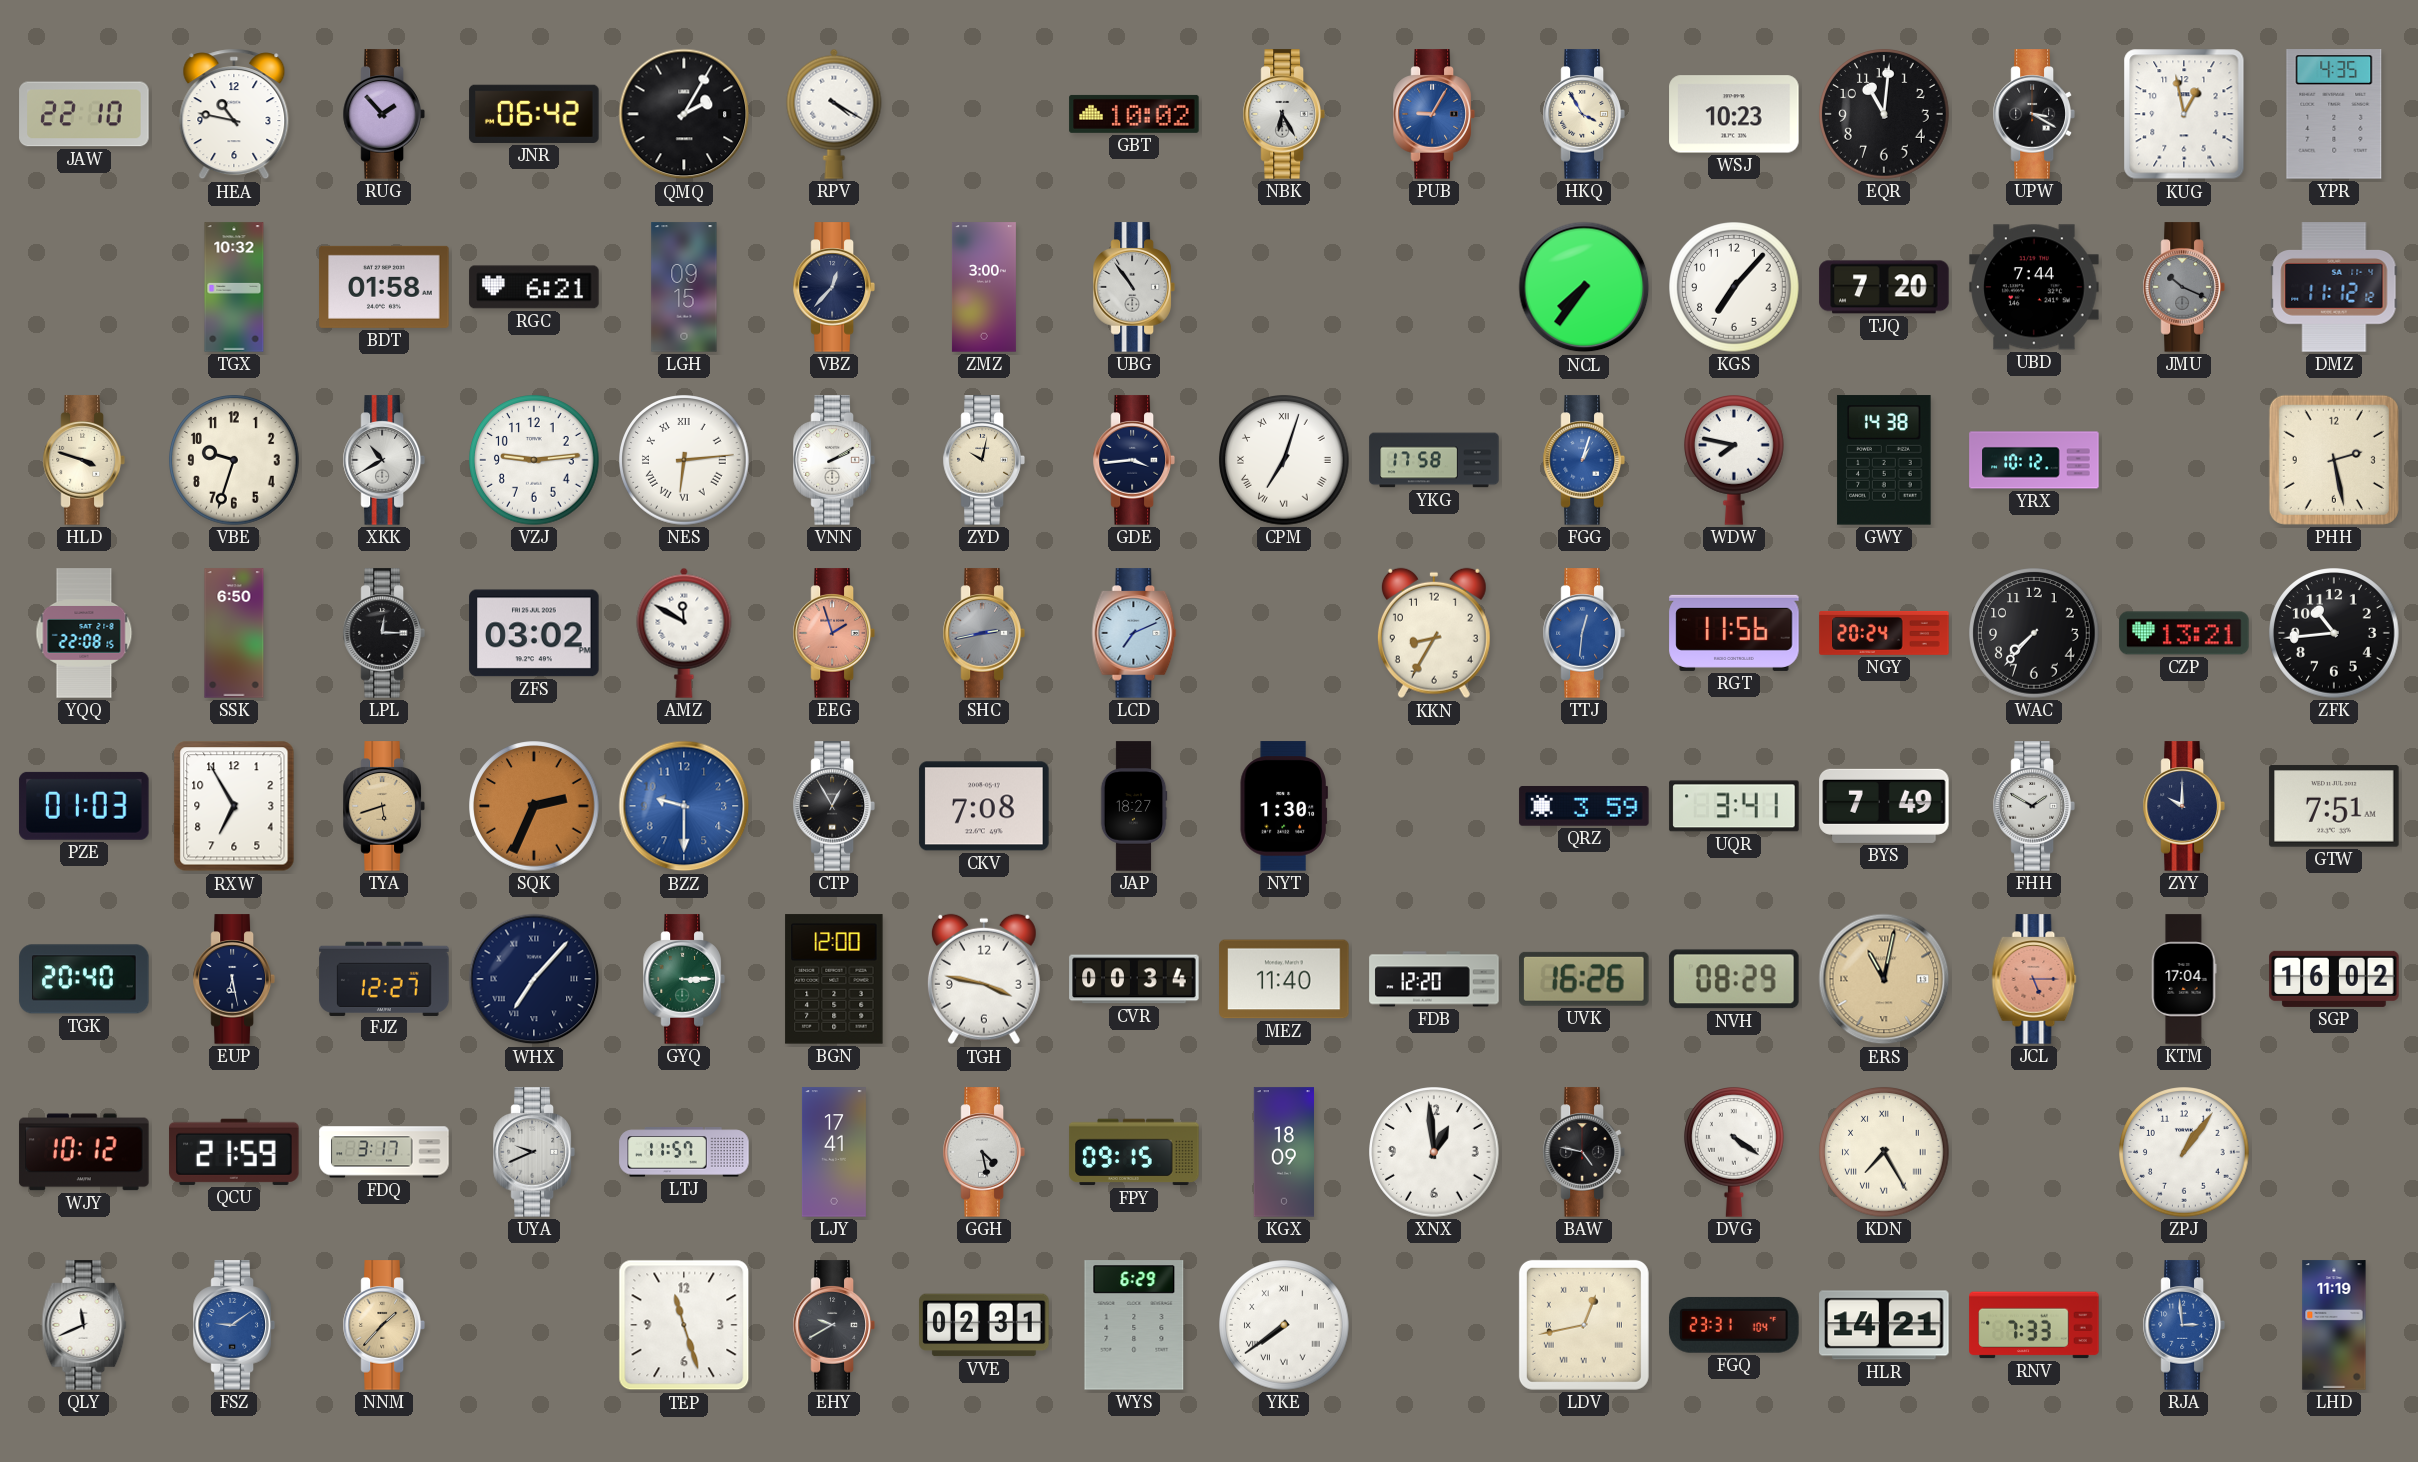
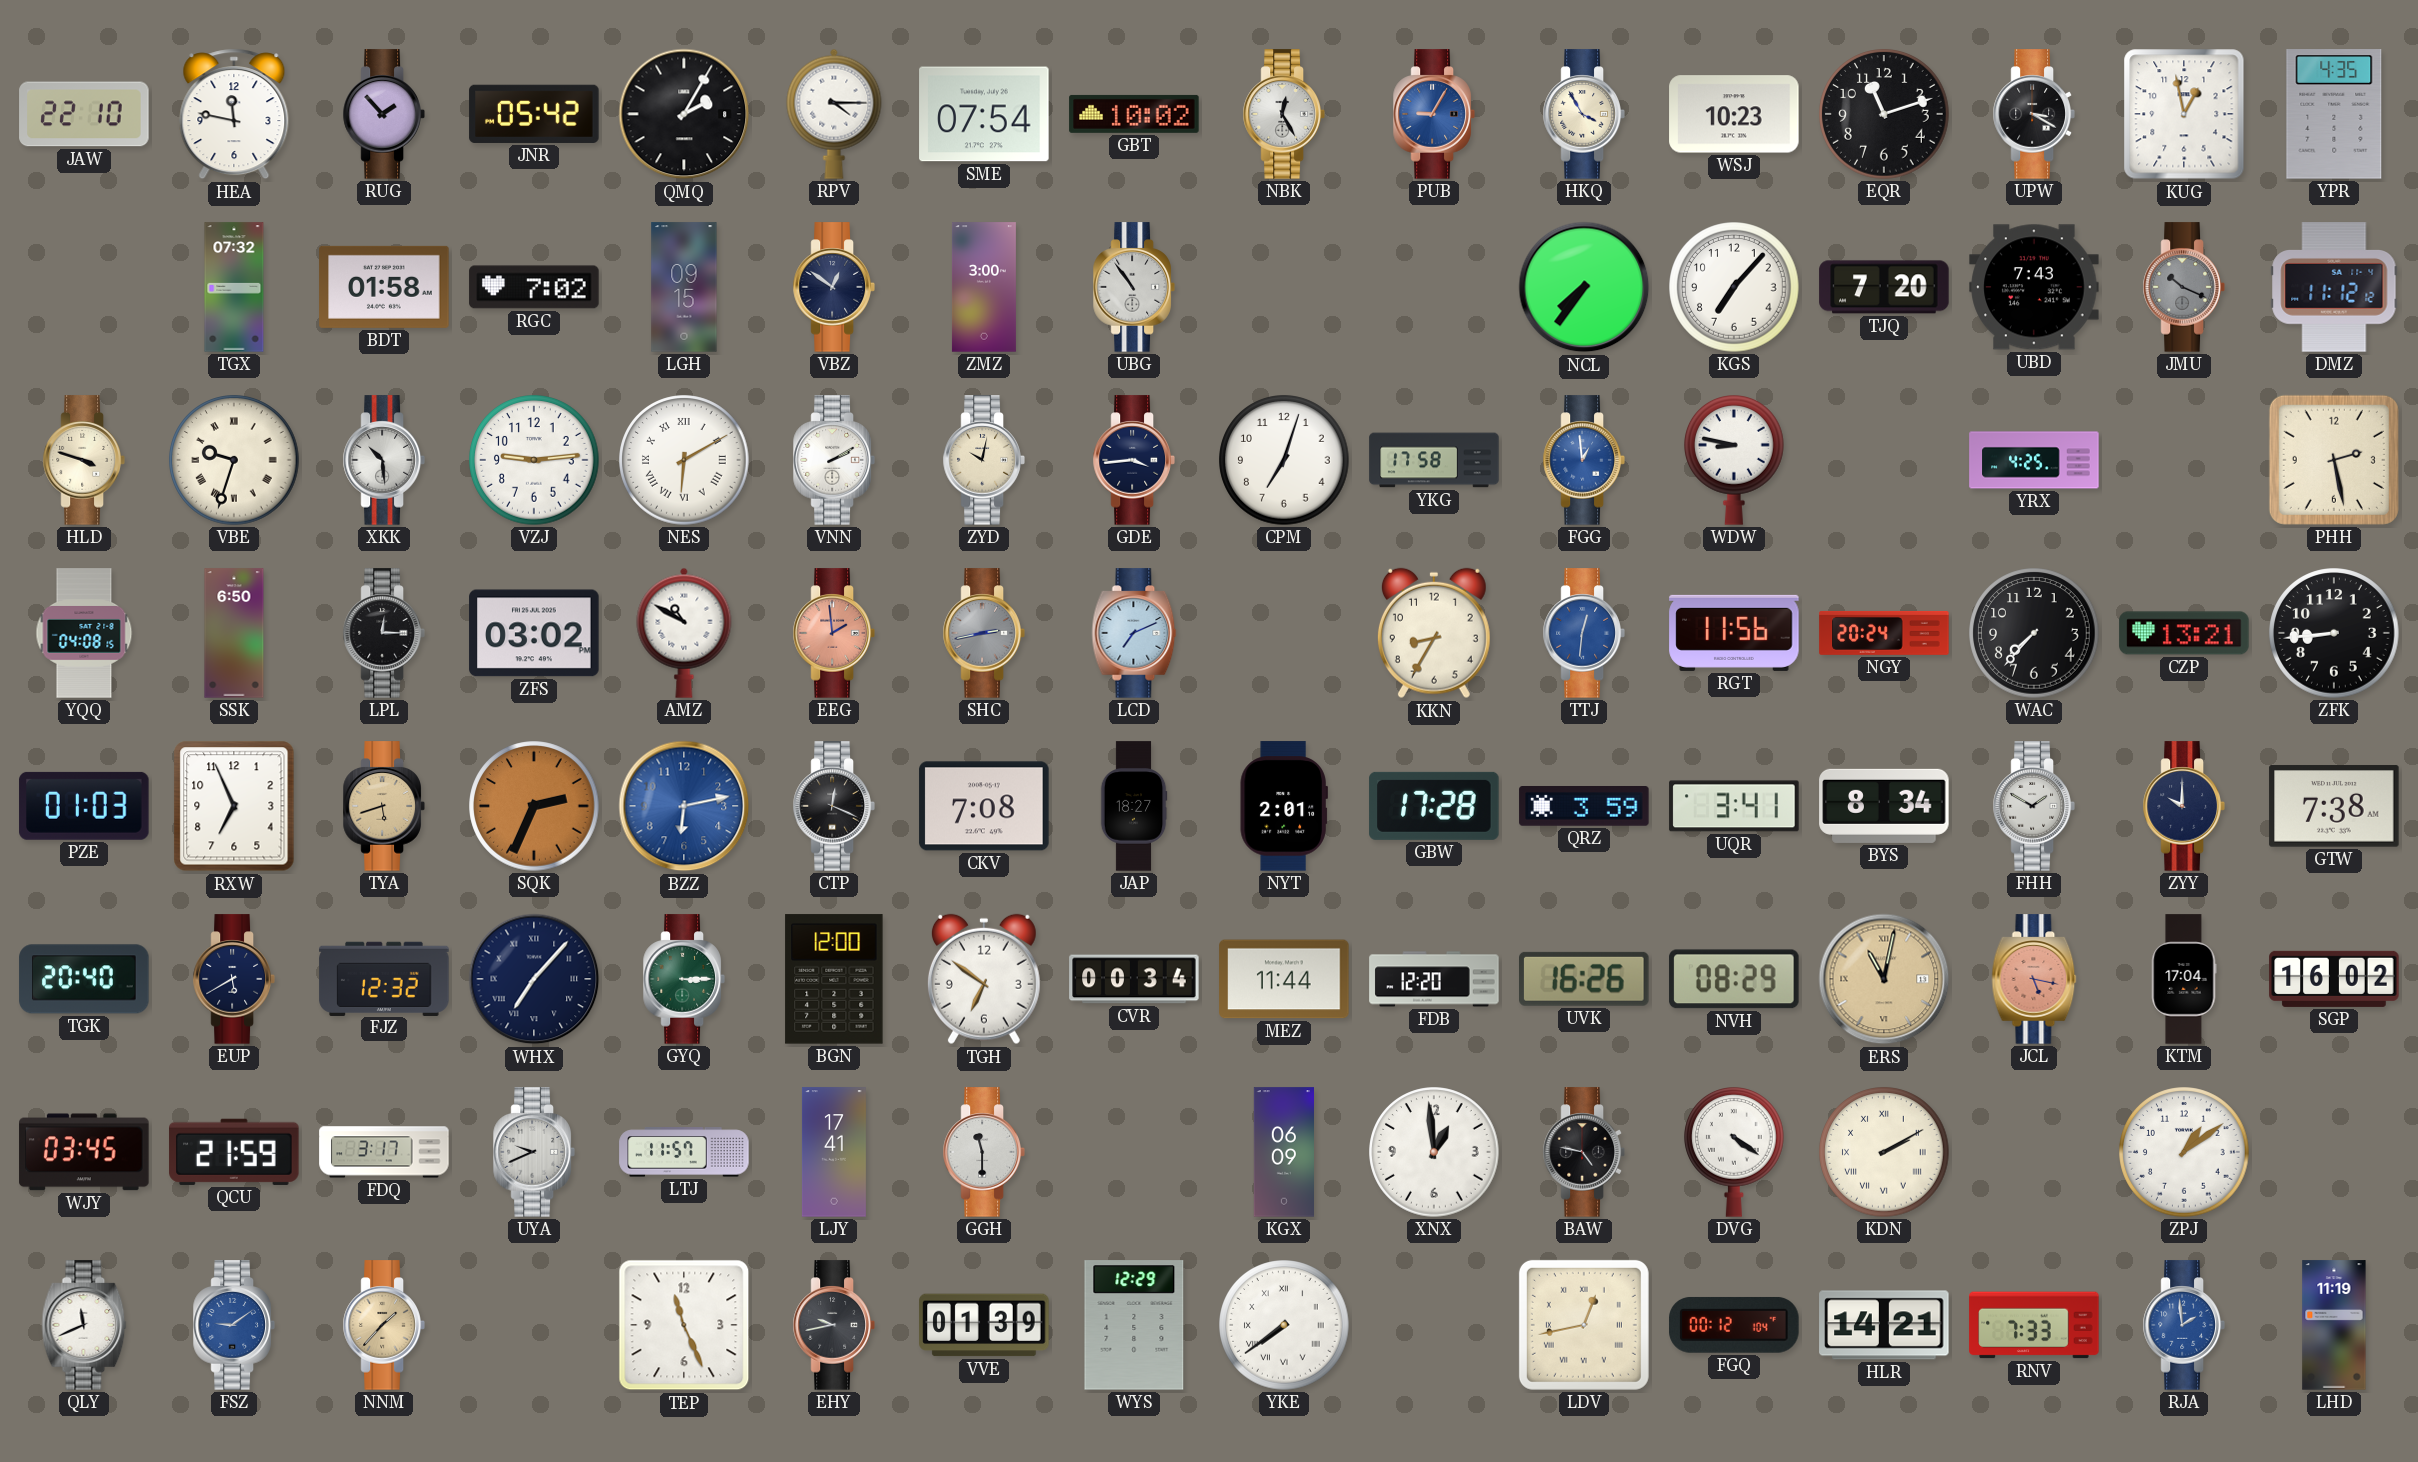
HEA: 10:47 -> 11:47
JNR: 06:42 -> 05:42
RPV: 4:20 -> 4:15
SME: none -> 07:54
NBK: 6:25 -> 12:25
EQR: 11:01 -> 11:12
TGX: 10:32 -> 07:32
RGC: 6:21 -> 7:02
VBZ: 12:37 -> 12:51
UBD: 7:44 -> 7:43
VBE numerals: Arabic -> Roman
XKK: 10:40 -> 10:29
NES: 6:14 -> 6:10
CPM numerals: Roman -> Arabic
FGG: 1:03 -> 12:59
WDW: 7:47 -> 8:47
GWY: 14:38 -> none
YRX: 10:12 -> 4:25
YQQ: 22:08 -> 04:08
AMZ: 11:50 -> 10:50
EEG: 1:57 -> 1:59
ZFK: 10:44 -> 8:44
RXW: 6:55 -> 6:56
BZZ: 9:30 -> 6:13
CTP: 12:55 -> 12:19
NYT: 1:30 -> 2:01
GBW: none -> 17:28
BYS: 7:49 -> 8:34
GTW: 7:51 -> 7:38
EUP: 6:28 -> 5:40
FJZ: 12:27 -> 12:32
TGH: 3:47 -> 6:51
MEZ: 11:40 -> 11:44
JCL: 5:15 -> 5:17
WJY: 10:12 -> 03:45
GGH: 4:28 -> 11:30
FPY: 09:15 -> none
KGX: 18:09 -> 06:09
KDN: 7:25 -> 2:10
ZPJ: 1:06 -> 1:09
TEP: 11:27 -> 11:26
EHY: 9:40 -> 9:43
VVE: 02:31 -> 01:39
WYS: 6:29 -> 12:29
FGQ: 23:31 -> 00:12
RJA: 2:59 -> 1:59
